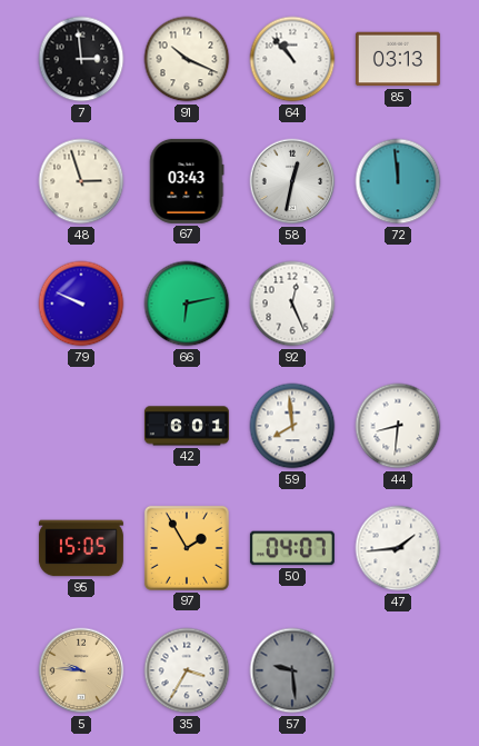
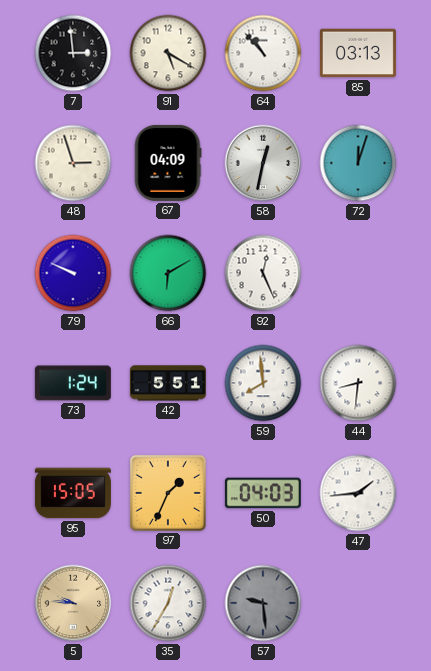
91: 10:19 -> 5:20
67: 03:43 -> 04:09
72: 11:59 -> 12:03
66: 6:13 -> 6:10
73: none -> 1:24
42: 6:01 -> 5:51
97: 1:55 -> 1:34
50: 04:07 -> 04:03
35: 3:35 -> 12:35
